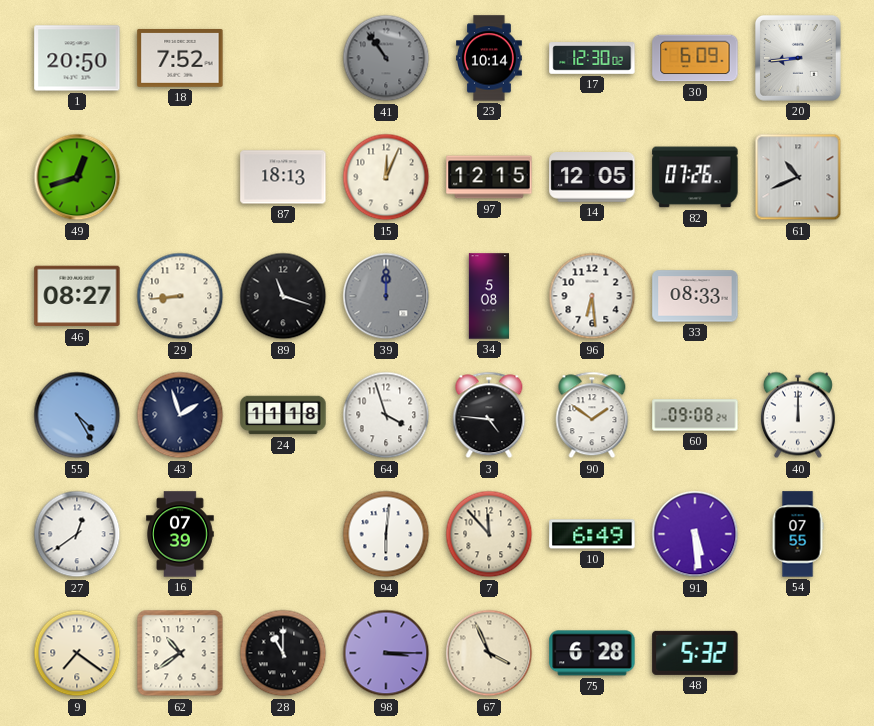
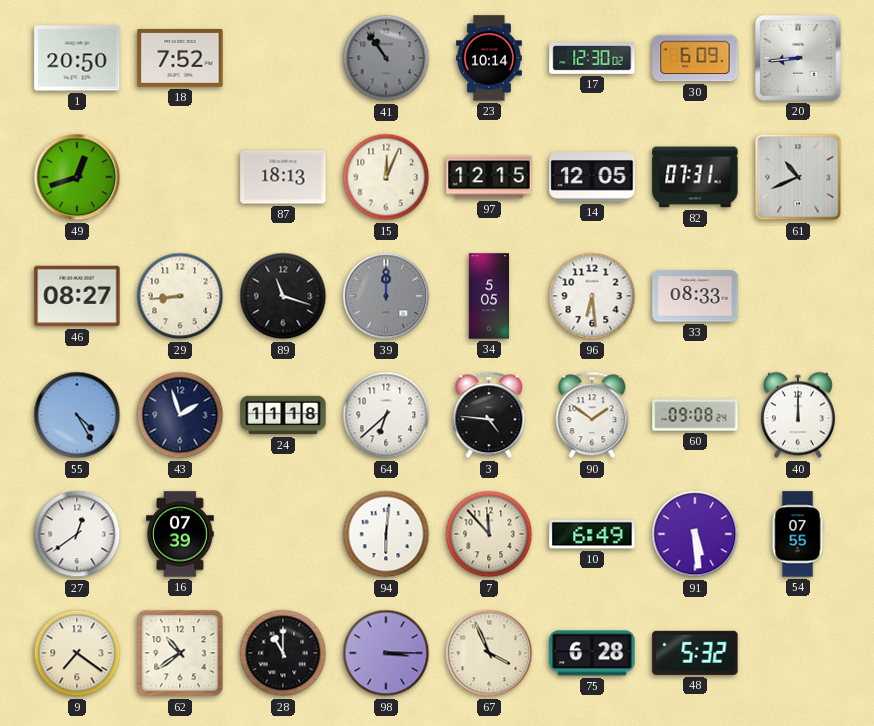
82: 07:26 -> 07:31
34: 5:08 -> 5:05
64: 3:57 -> 6:38
